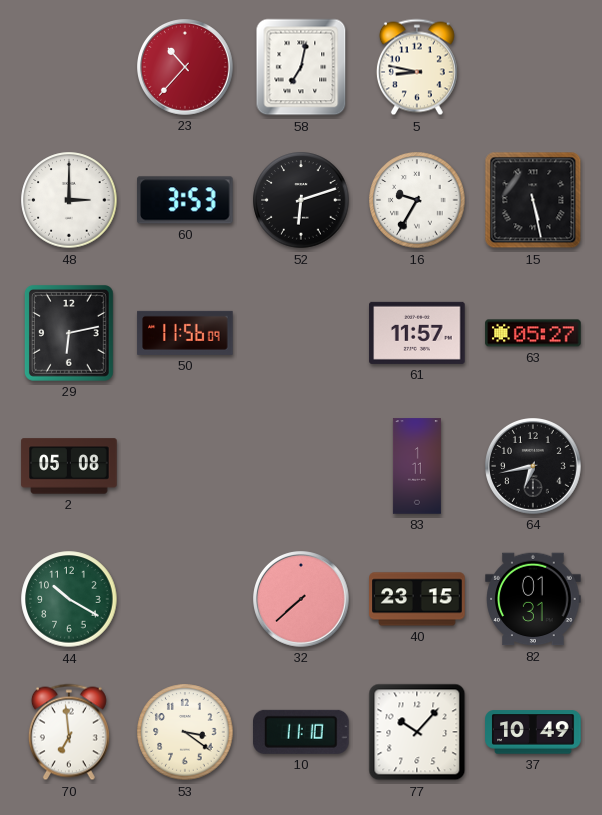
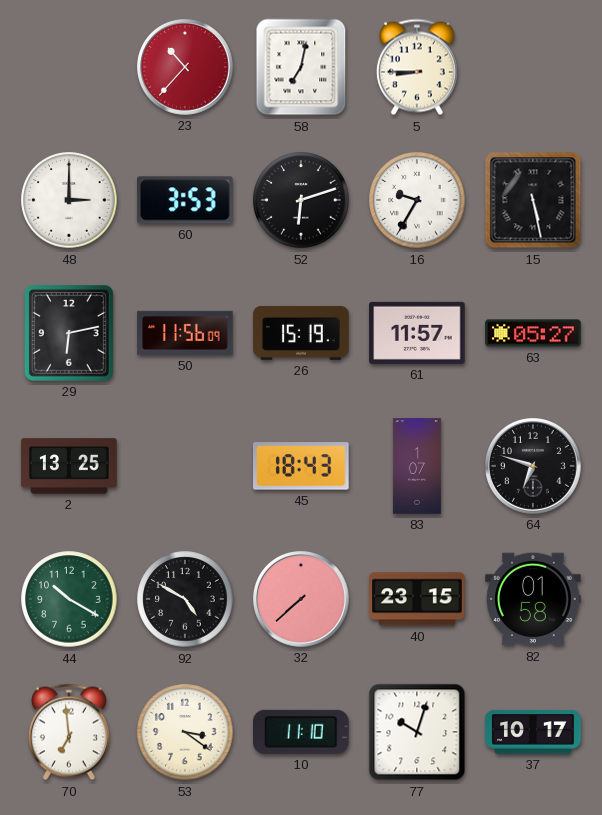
5: 8:47 -> 8:45
26: none -> 15:19
2: 05:08 -> 13:25
45: none -> 18:43
83: 1:11 -> 1:07
64: 6:43 -> 6:48
92: none -> 4:50
82: 01:31 -> 01:58
77: 10:07 -> 10:03
37: 10:49 -> 10:17
